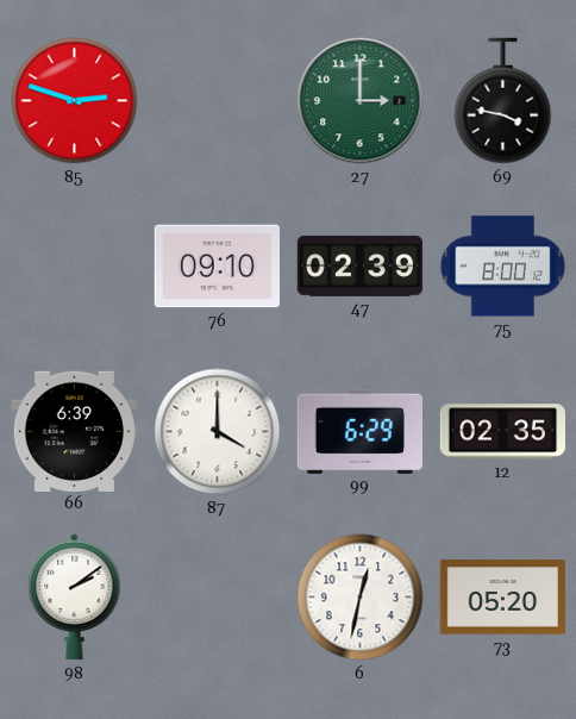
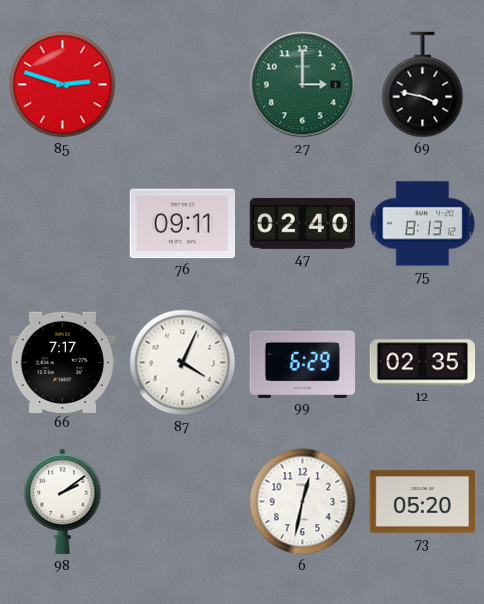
76: 09:10 -> 09:11
47: 02:39 -> 02:40
75: 8:00 -> 8:13
66: 6:39 -> 7:17
87: 4:00 -> 4:04
